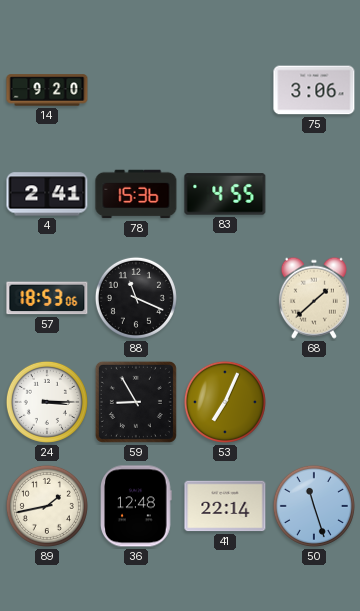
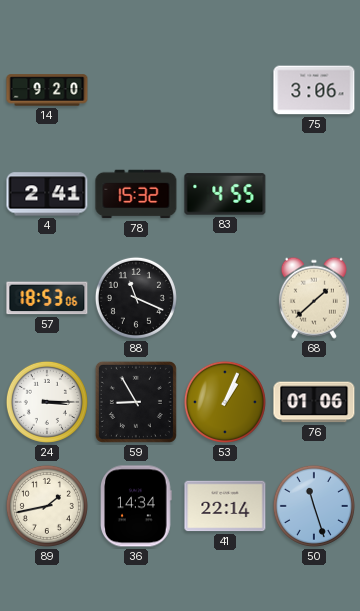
78: 15:36 -> 15:32
53: 7:04 -> 1:04
76: none -> 01:06
36: 12:48 -> 14:34
